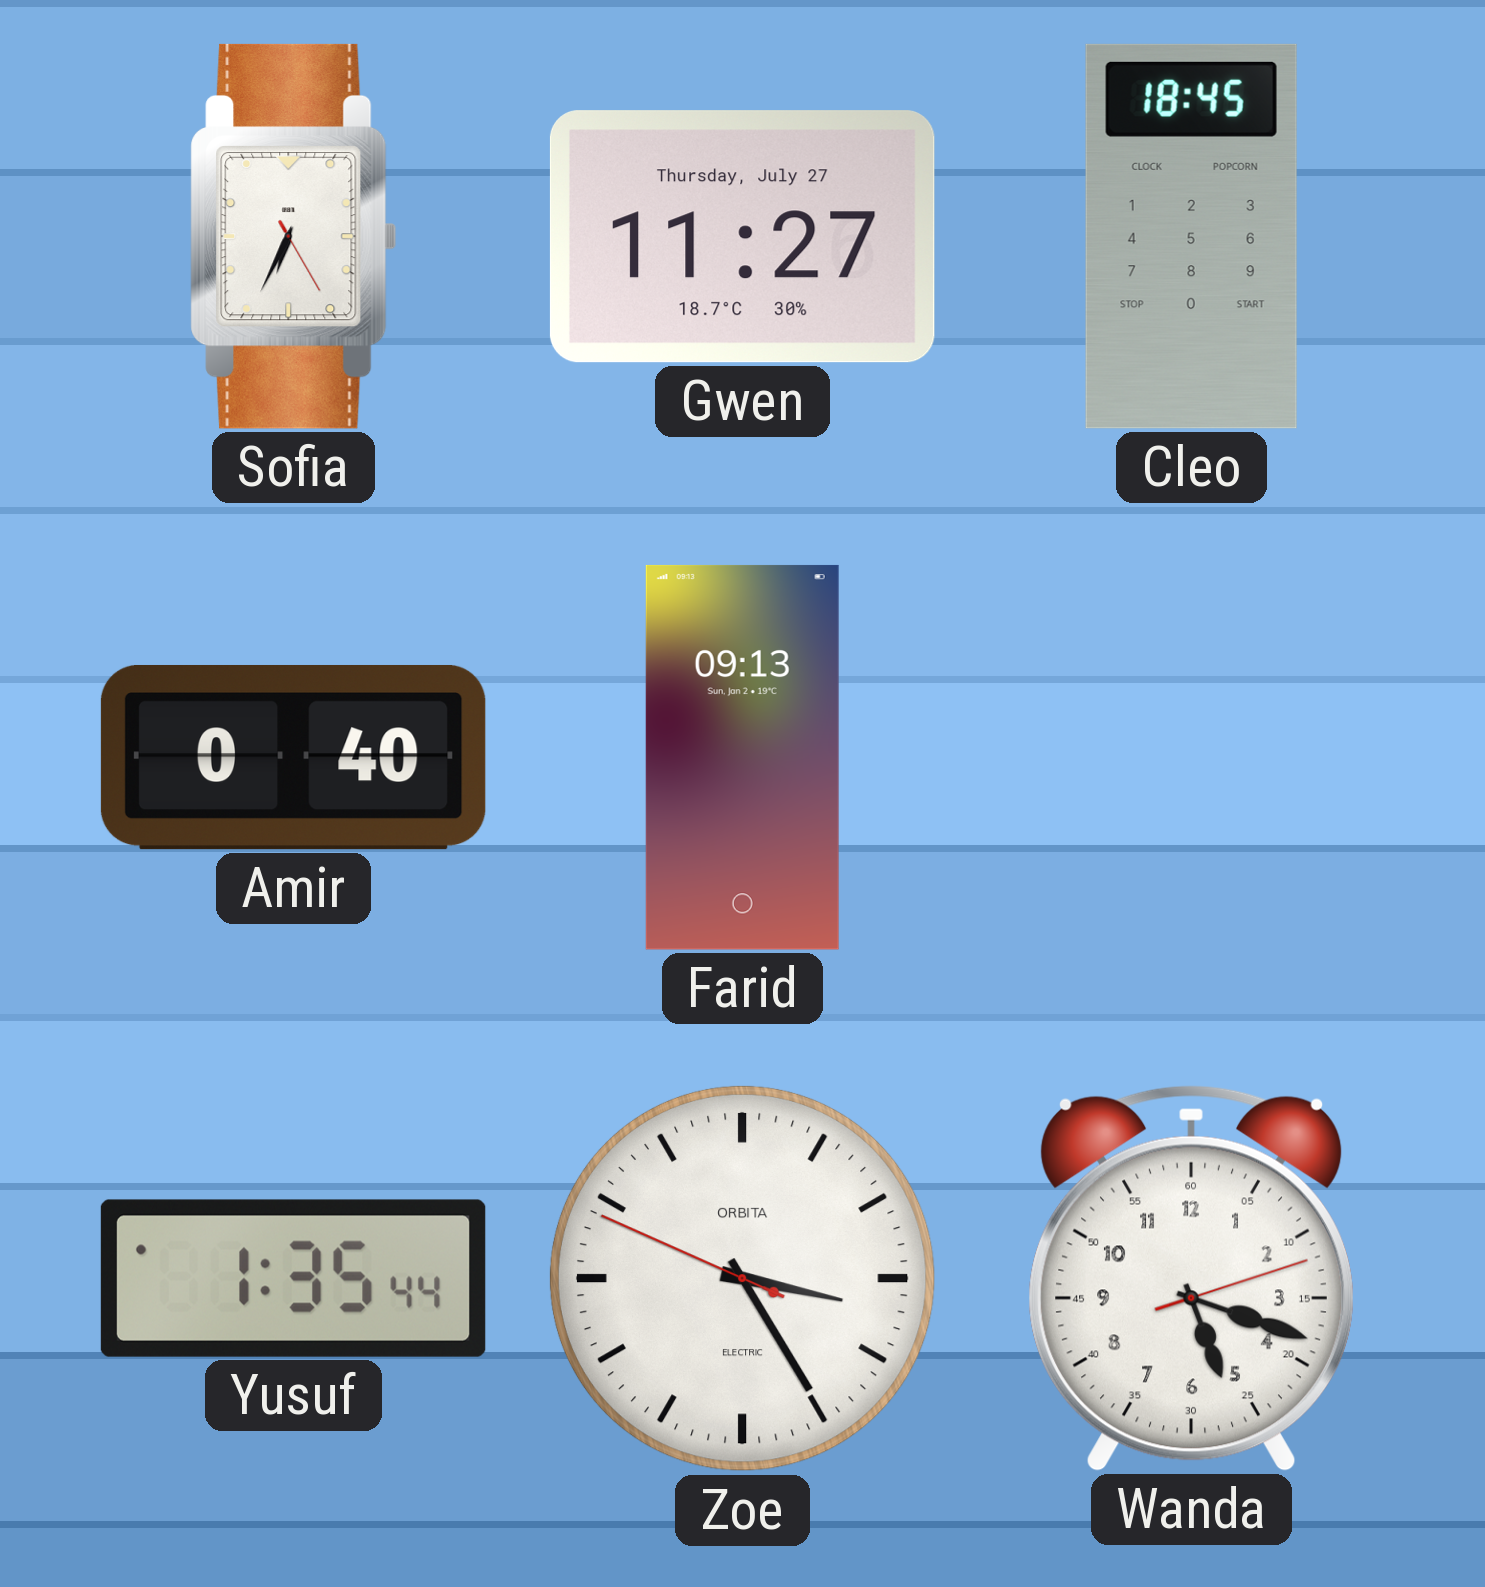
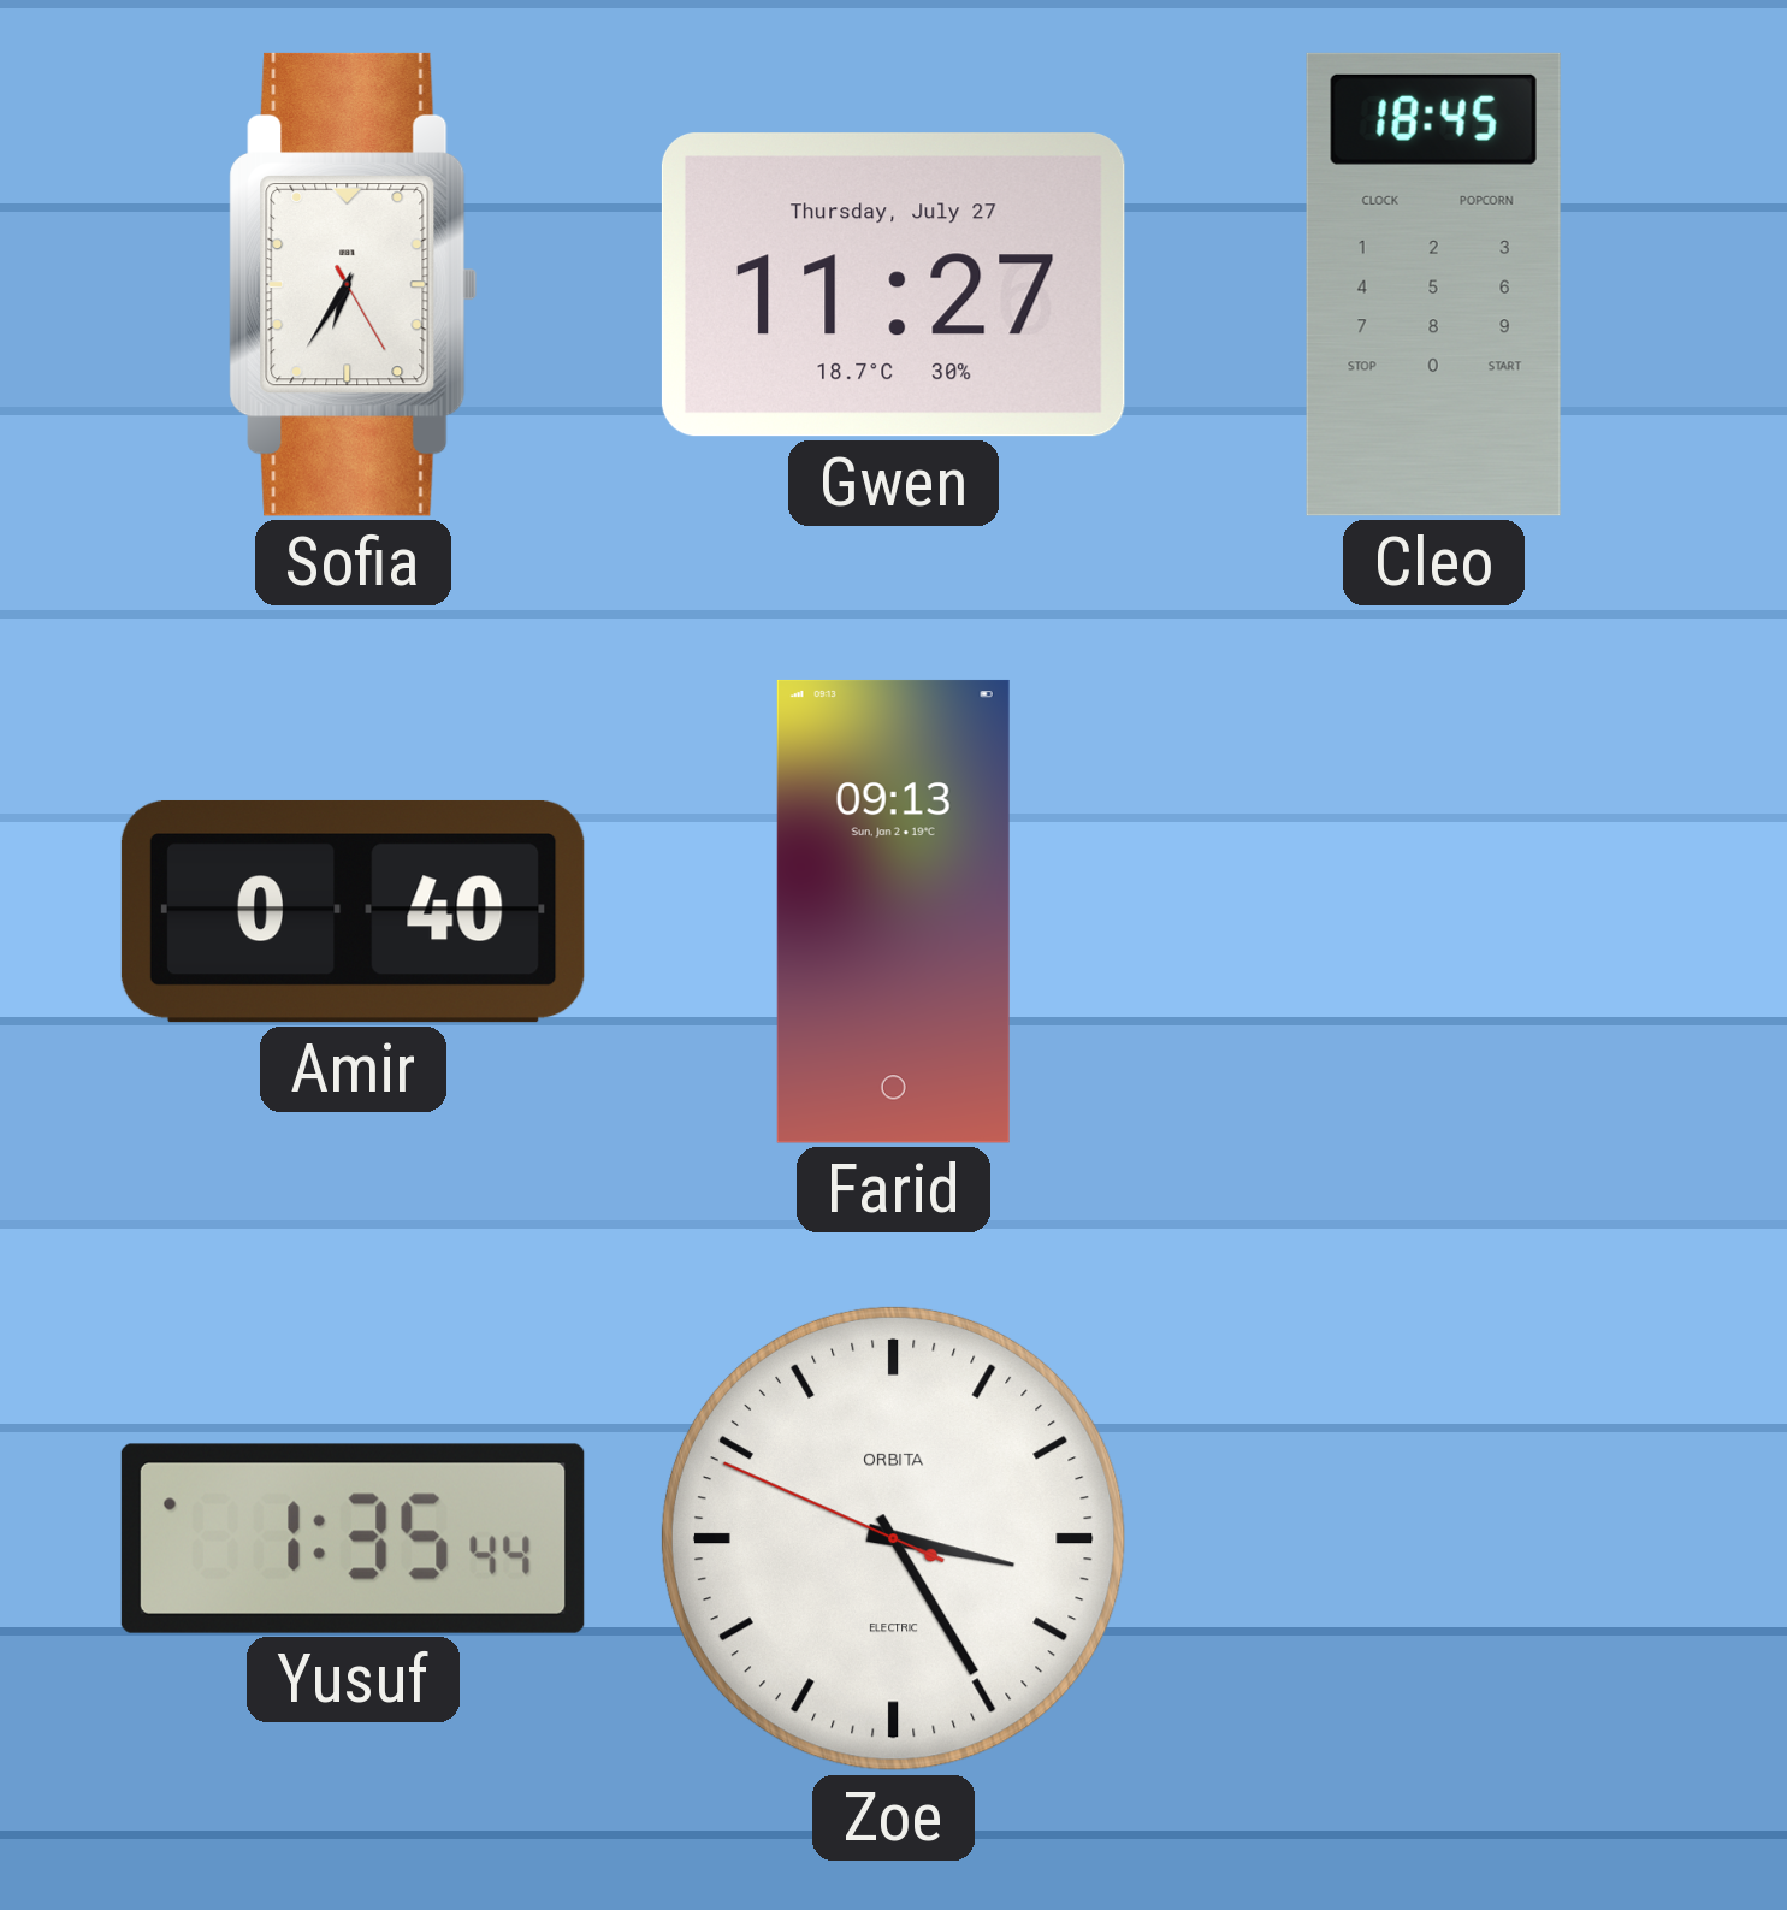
Sofia: 6:34 -> 6:35
Wanda: 5:18 -> none
